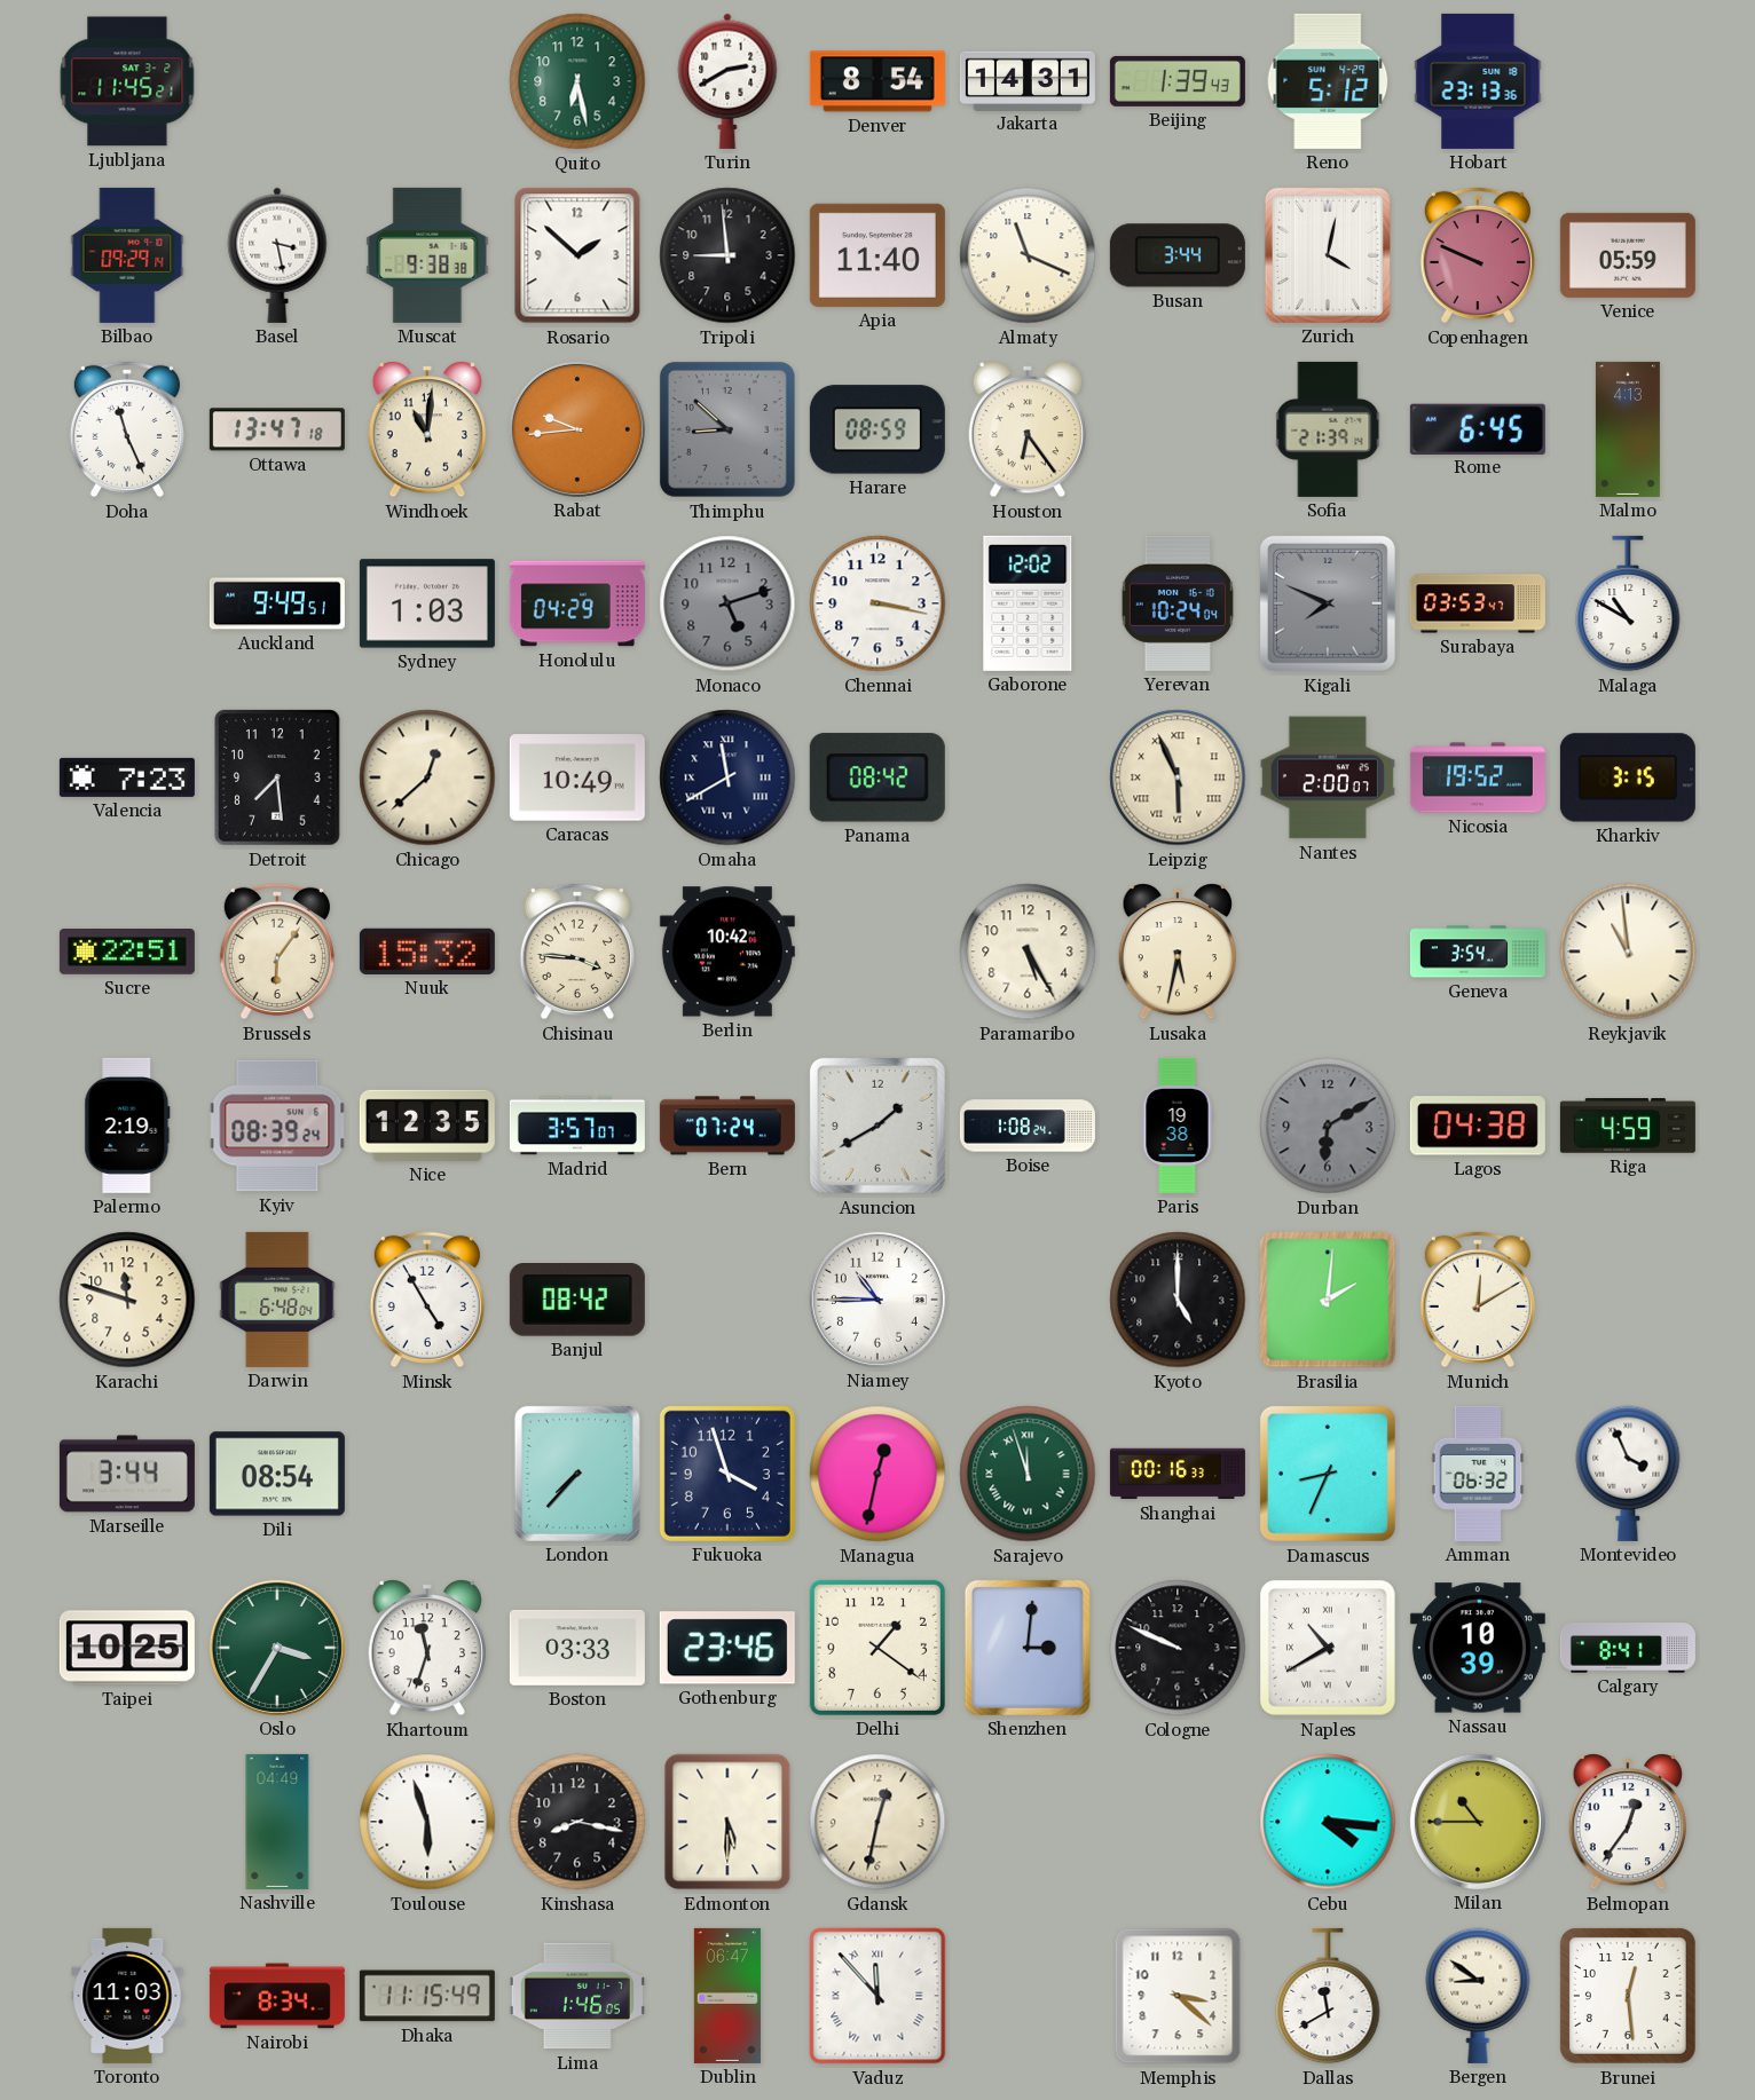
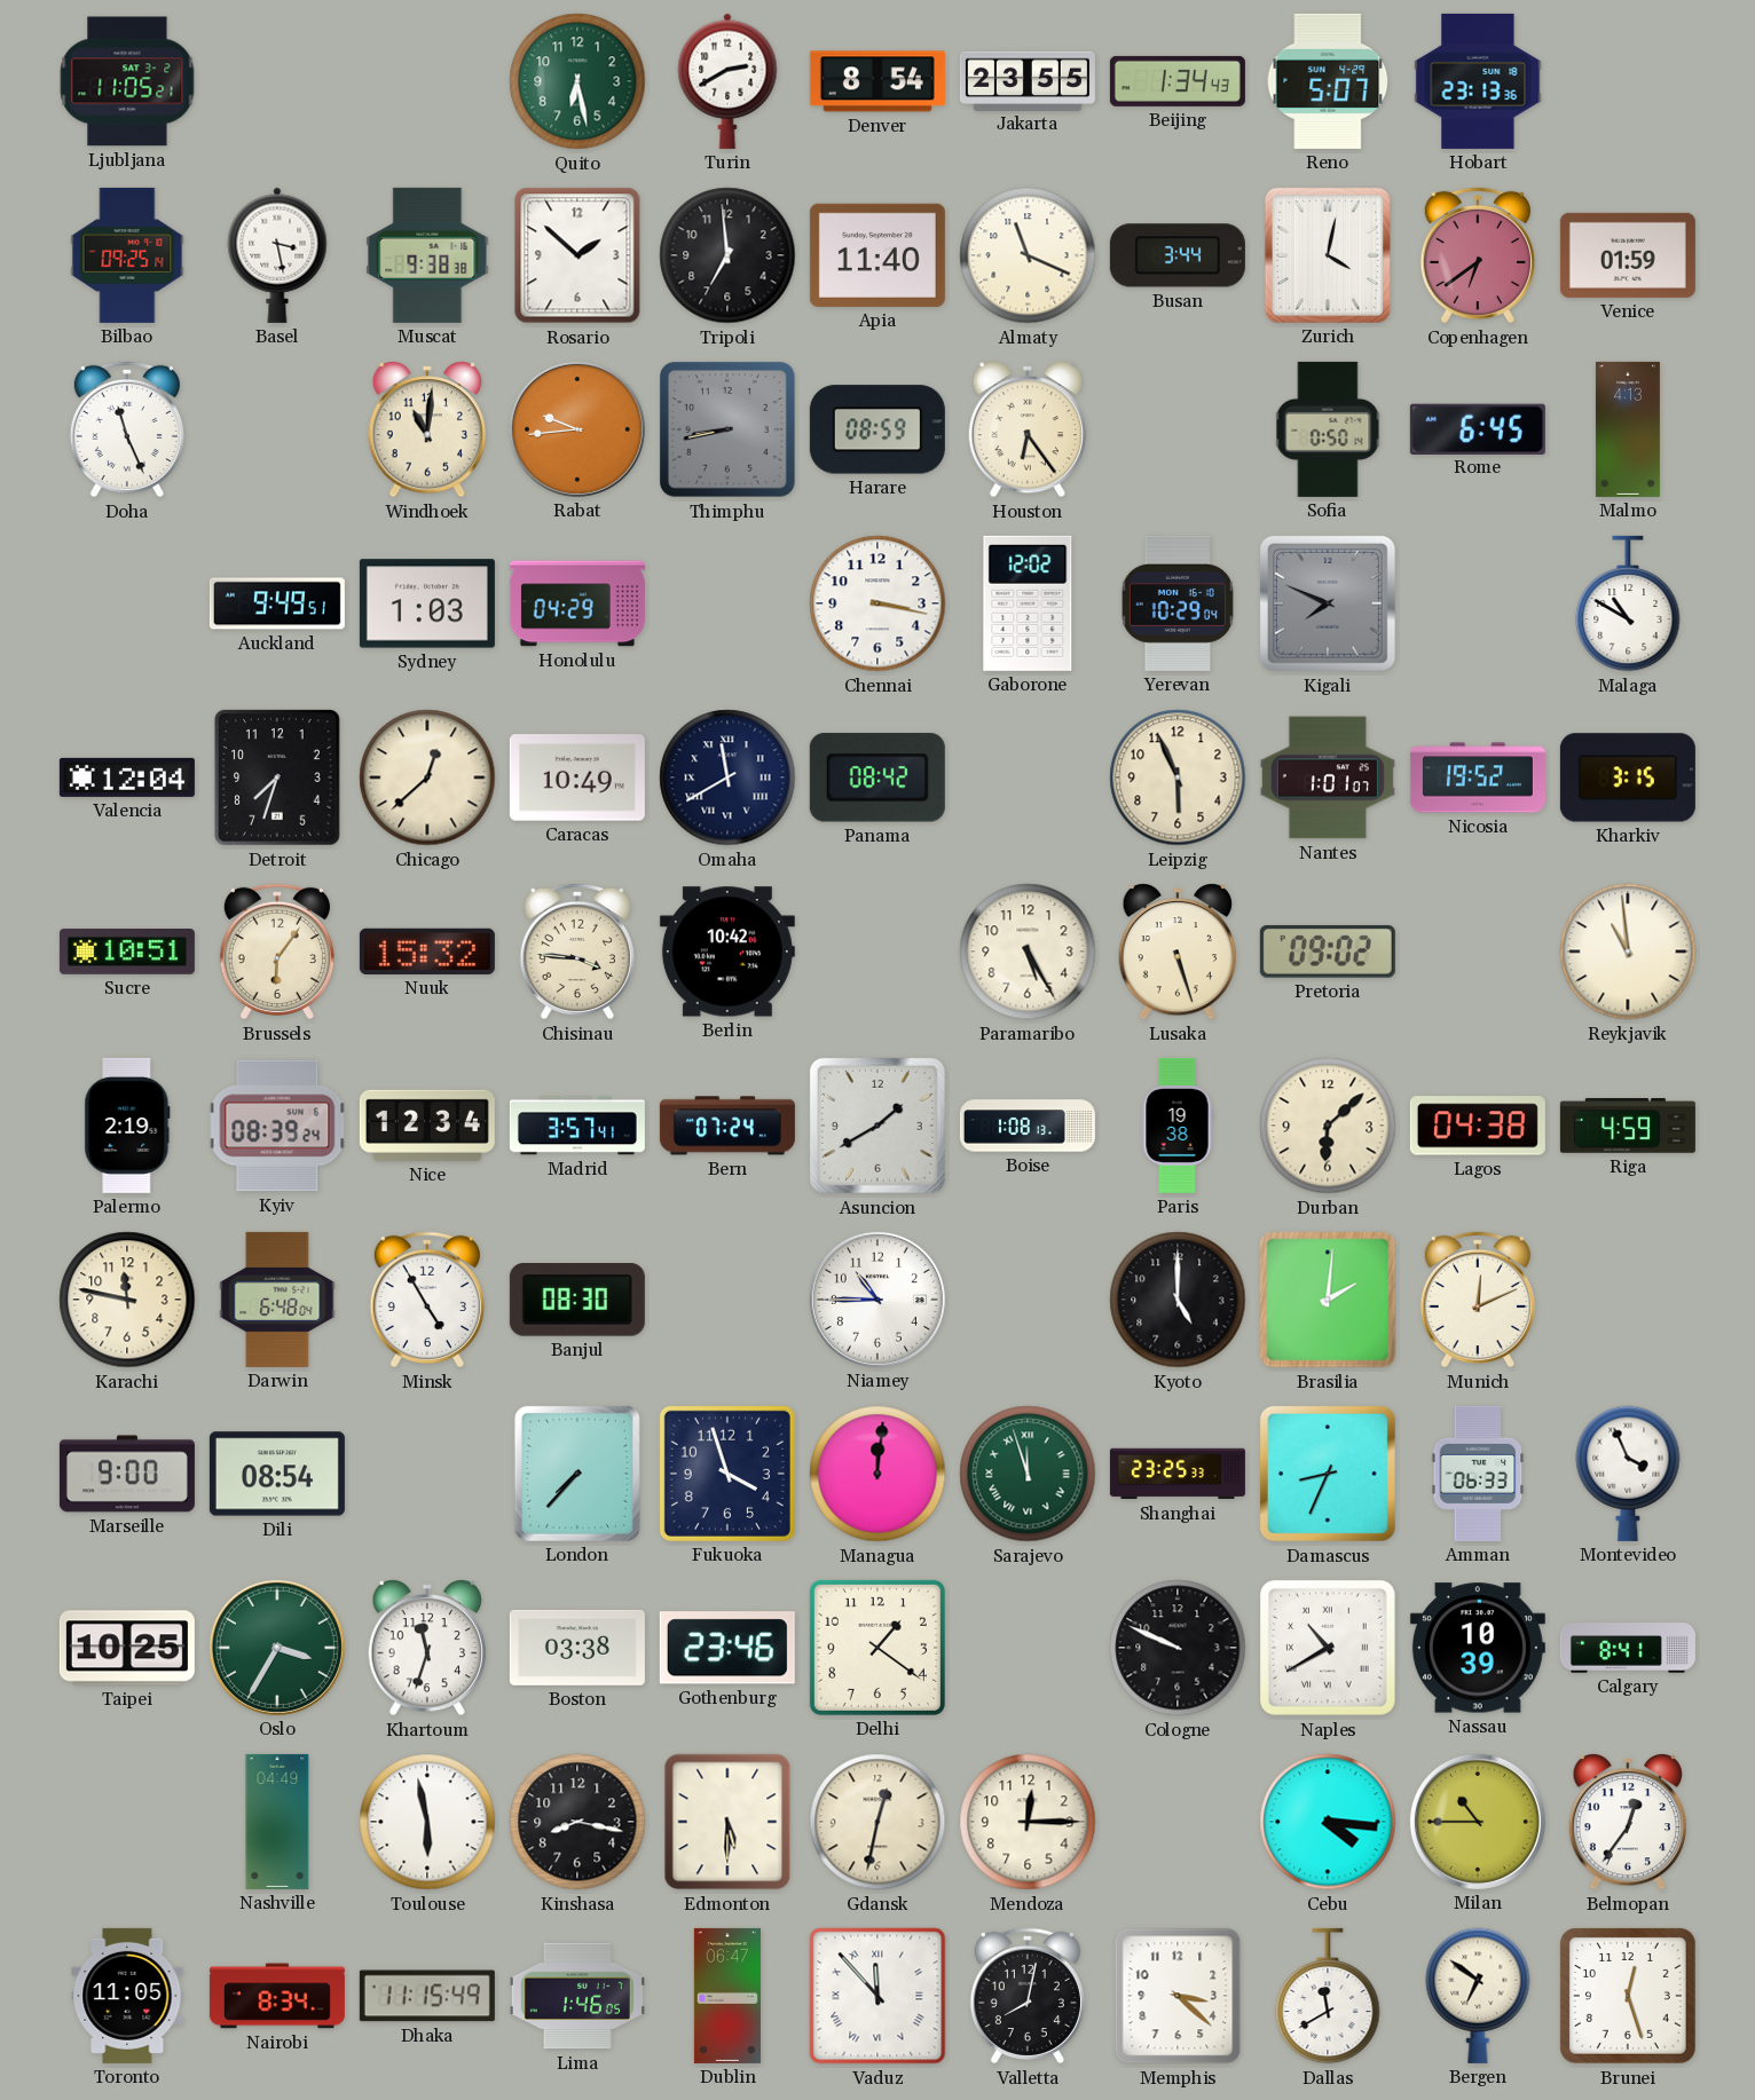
Ljubljana: 11:45 -> 11:05
Jakarta: 14:31 -> 23:55
Beijing: 1:39 -> 1:34
Reno: 5:12 -> 5:07
Bilbao: 09:29 -> 09:25
Tripoli: 8:59 -> 6:59
Copenhagen: 9:49 -> 6:39
Venice: 05:59 -> 01:59
Ottawa: 13:47 -> none
Thimphu: 8:52 -> 8:43
Sofia: 21:39 -> 0:50
Monaco: 5:12 -> none
Yerevan: 10:24 -> 10:29
Surabaya: 03:53 -> none
Valencia: 7:23 -> 12:04
Detroit: 7:29 -> 7:33
Leipzig numerals: Roman -> Arabic
Nantes: 2:00 -> 1:01
Sucre: 22:51 -> 10:51
Lusaka: 5:32 -> 5:27
Pretoria: none -> 09:02
Geneva: 3:54 -> none
Nice: 12:35 -> 12:34
Madrid: 3:57:07 -> 3:57:41
Boise: 1:08:24 -> 1:08:13
Durban: 6:10 -> 6:08
Durban dial: grey -> cream
Karachi: 11:48 -> 11:47
Banjul: 08:42 -> 08:30
Munich: 12:10 -> 12:11
Marseille: 3:44 -> 9:00
Managua: 12:32 -> 12:01
Shanghai: 00:16 -> 23:25
Amman: 06:32 -> 06:33
Boston: 03:33 -> 03:38
Shenzhen: 3:01 -> none
Toulouse: 5:57 -> 5:58
Mendoza: none -> 12:15
Toronto: 11:03 -> 11:05
Valletta: none -> 8:02
Bergen: 8:51 -> 6:51
Brunei: 12:29 -> 12:27
